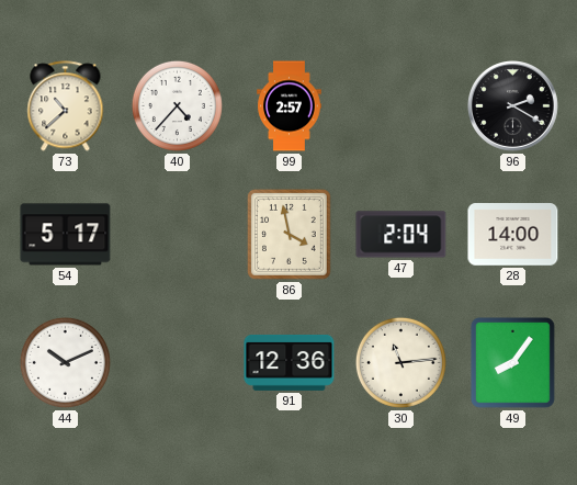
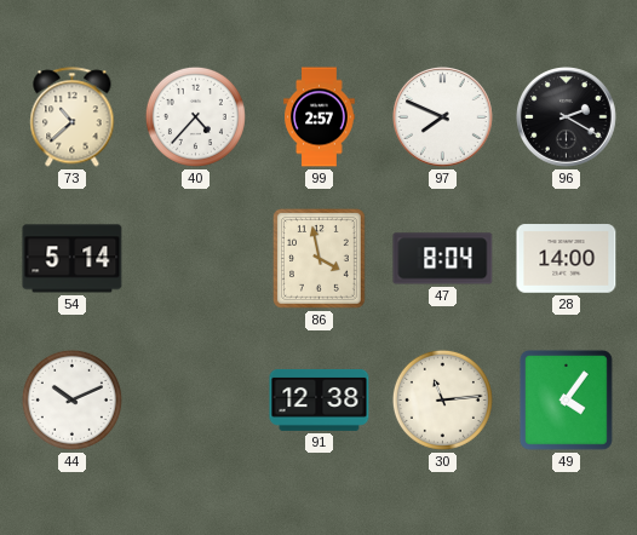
97: none -> 7:49
54: 5:17 -> 5:14
47: 2:04 -> 8:04
91: 12:36 -> 12:38
49: 8:06 -> 4:06
